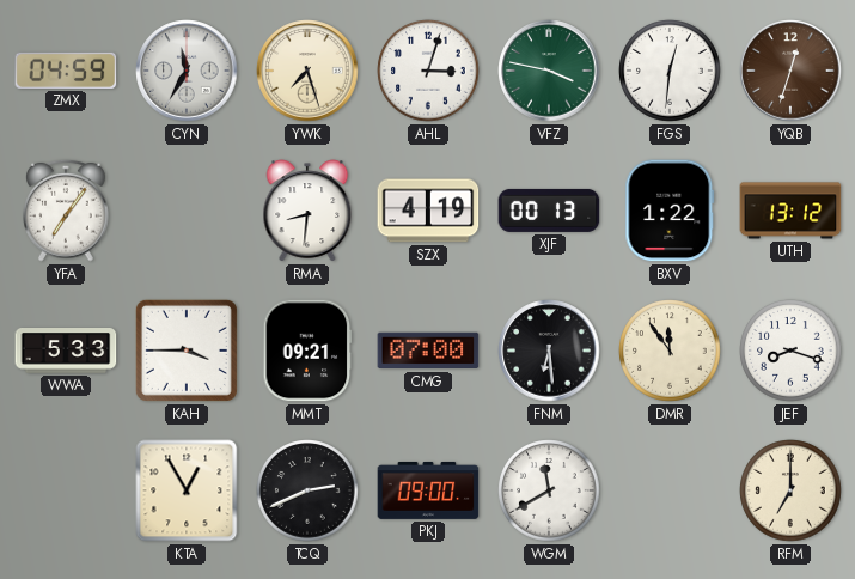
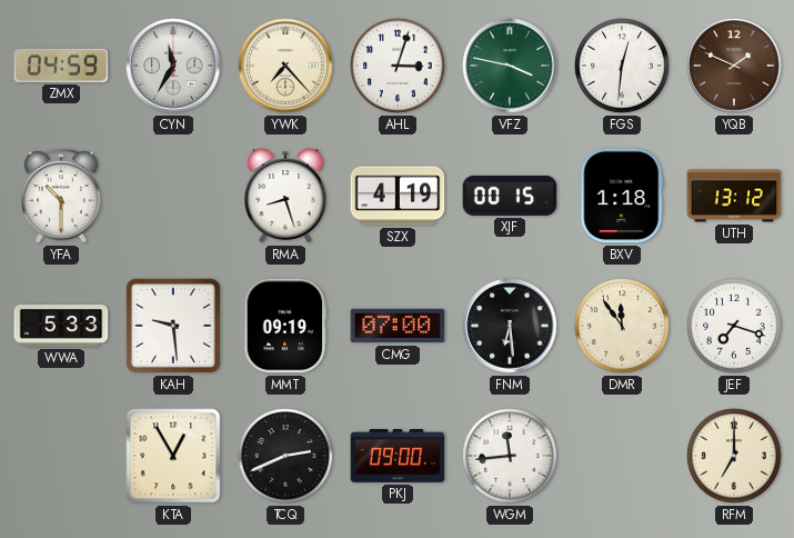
YWK: 7:27 -> 7:23
YQB: 12:33 -> 1:49
YFA: 7:06 -> 10:30
RMA: 8:31 -> 8:27
XJF: 00:13 -> 00:15
BXV: 1:22 -> 1:18
KAH: 3:45 -> 9:29
MMT: 09:21 -> 09:19
JEF: 8:18 -> 7:18
WGM: 11:40 -> 11:44
